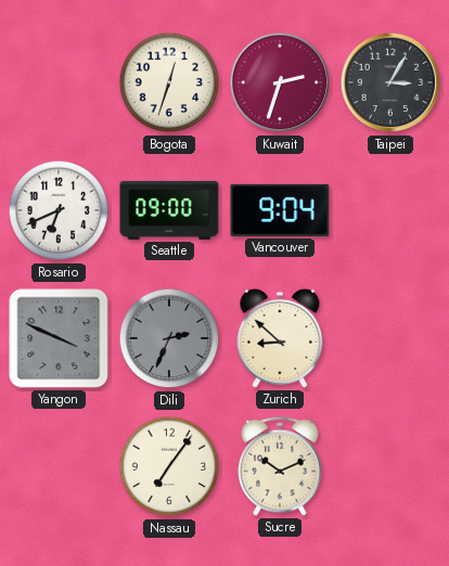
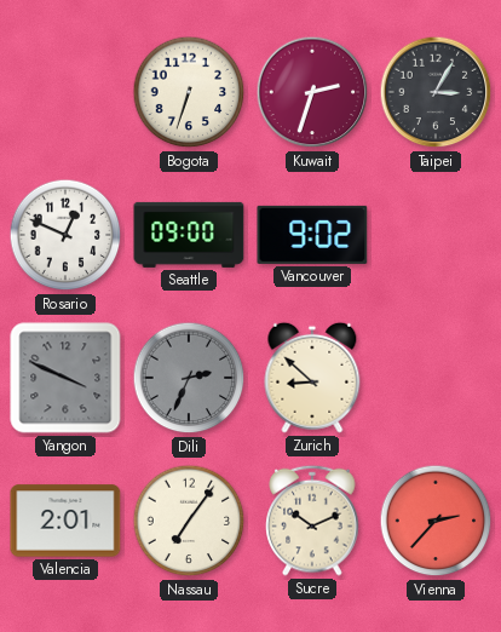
Bogota: 12:33 -> 6:33
Rosario: 6:41 -> 12:49
Vancouver: 9:04 -> 9:02
Valencia: none -> 2:01
Vienna: none -> 2:37
